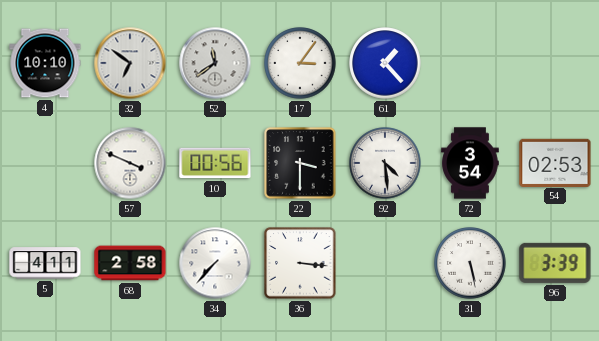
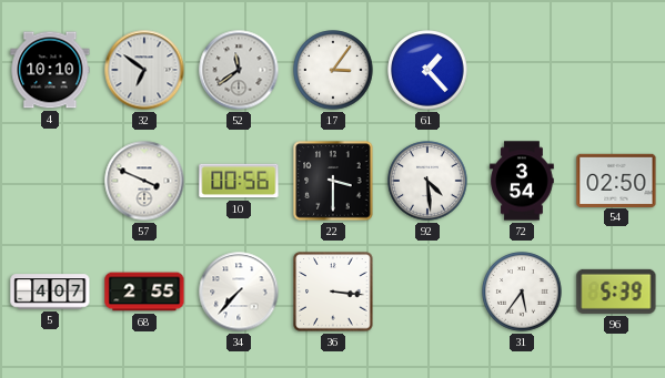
54: 02:53 -> 02:50
5: 4:11 -> 4:07
68: 2:58 -> 2:55
31: 5:28 -> 5:36
96: 3:39 -> 5:39
